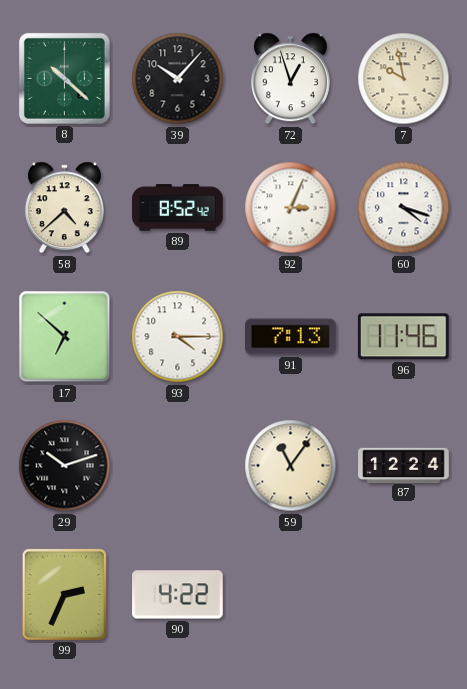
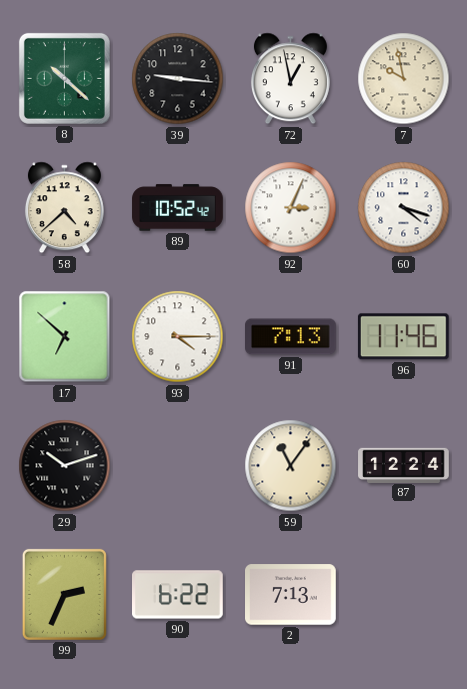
39: 10:07 -> 9:16
72: 12:57 -> 12:58
89: 8:52 -> 10:52
90: 4:22 -> 6:22
2: none -> 7:13
